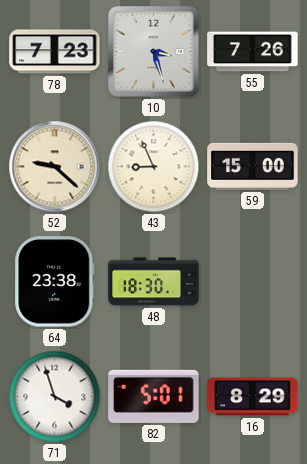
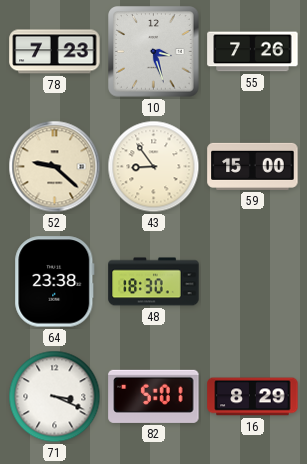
43: 8:56 -> 8:54
71: 3:57 -> 3:19
